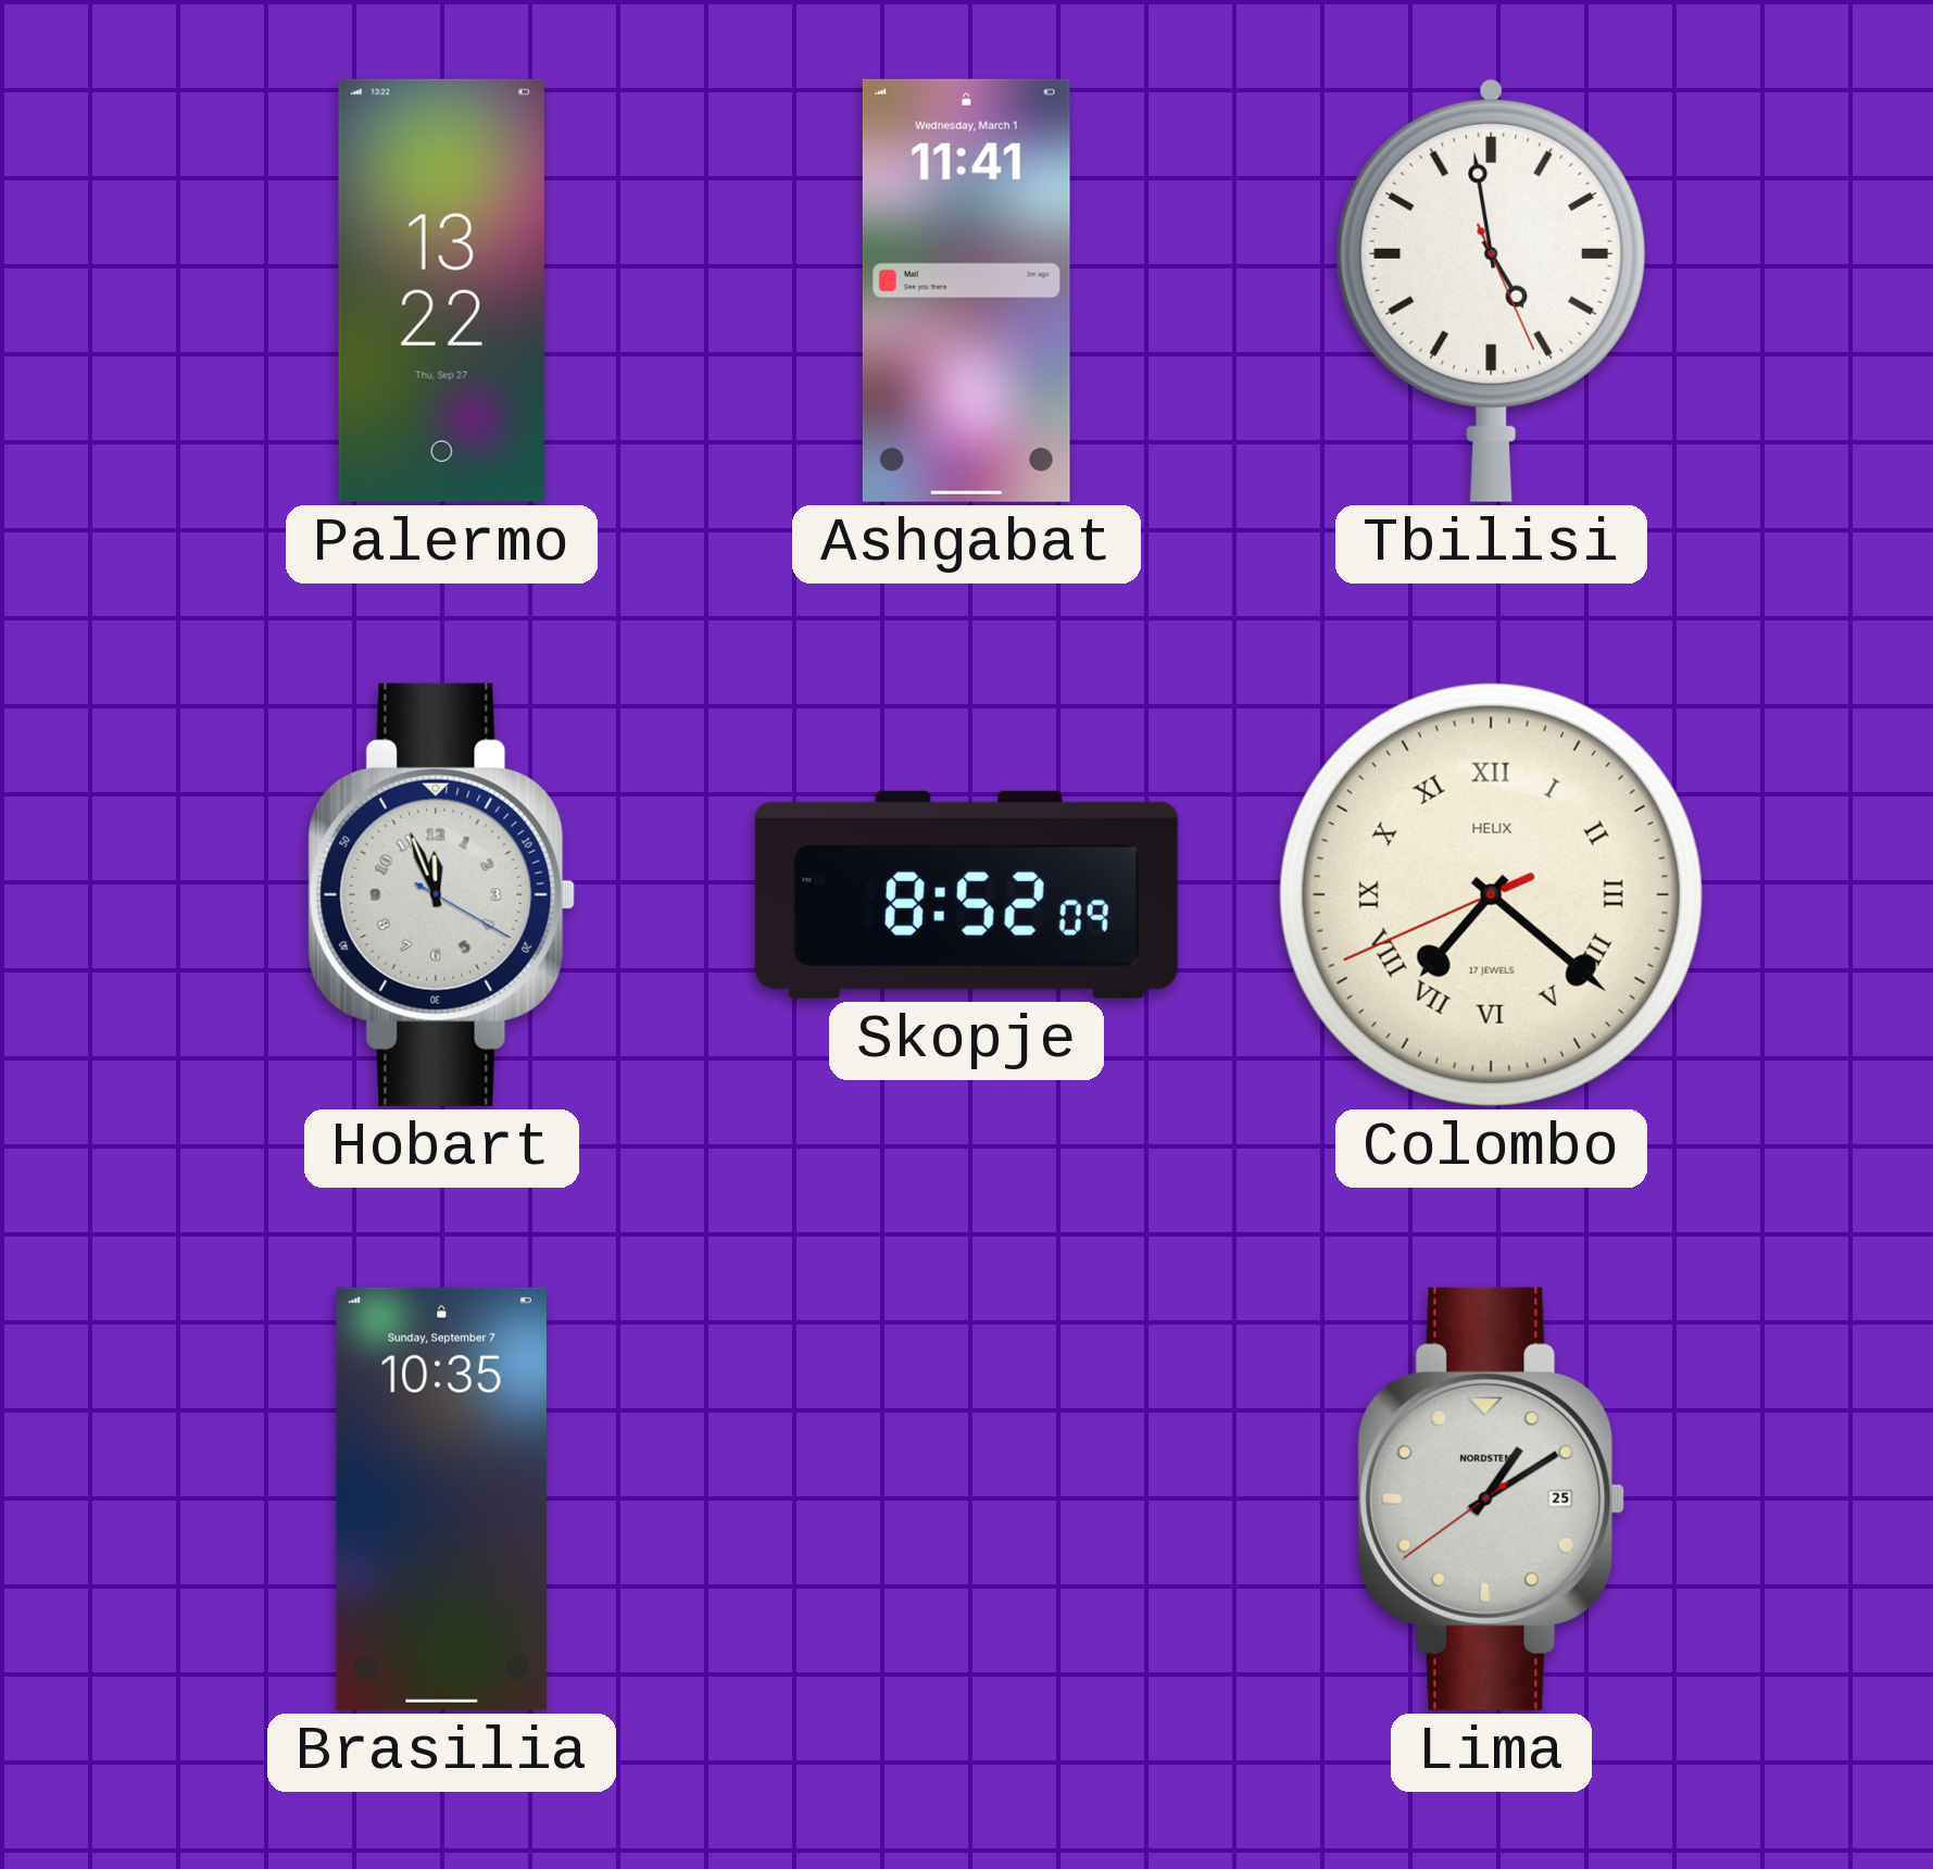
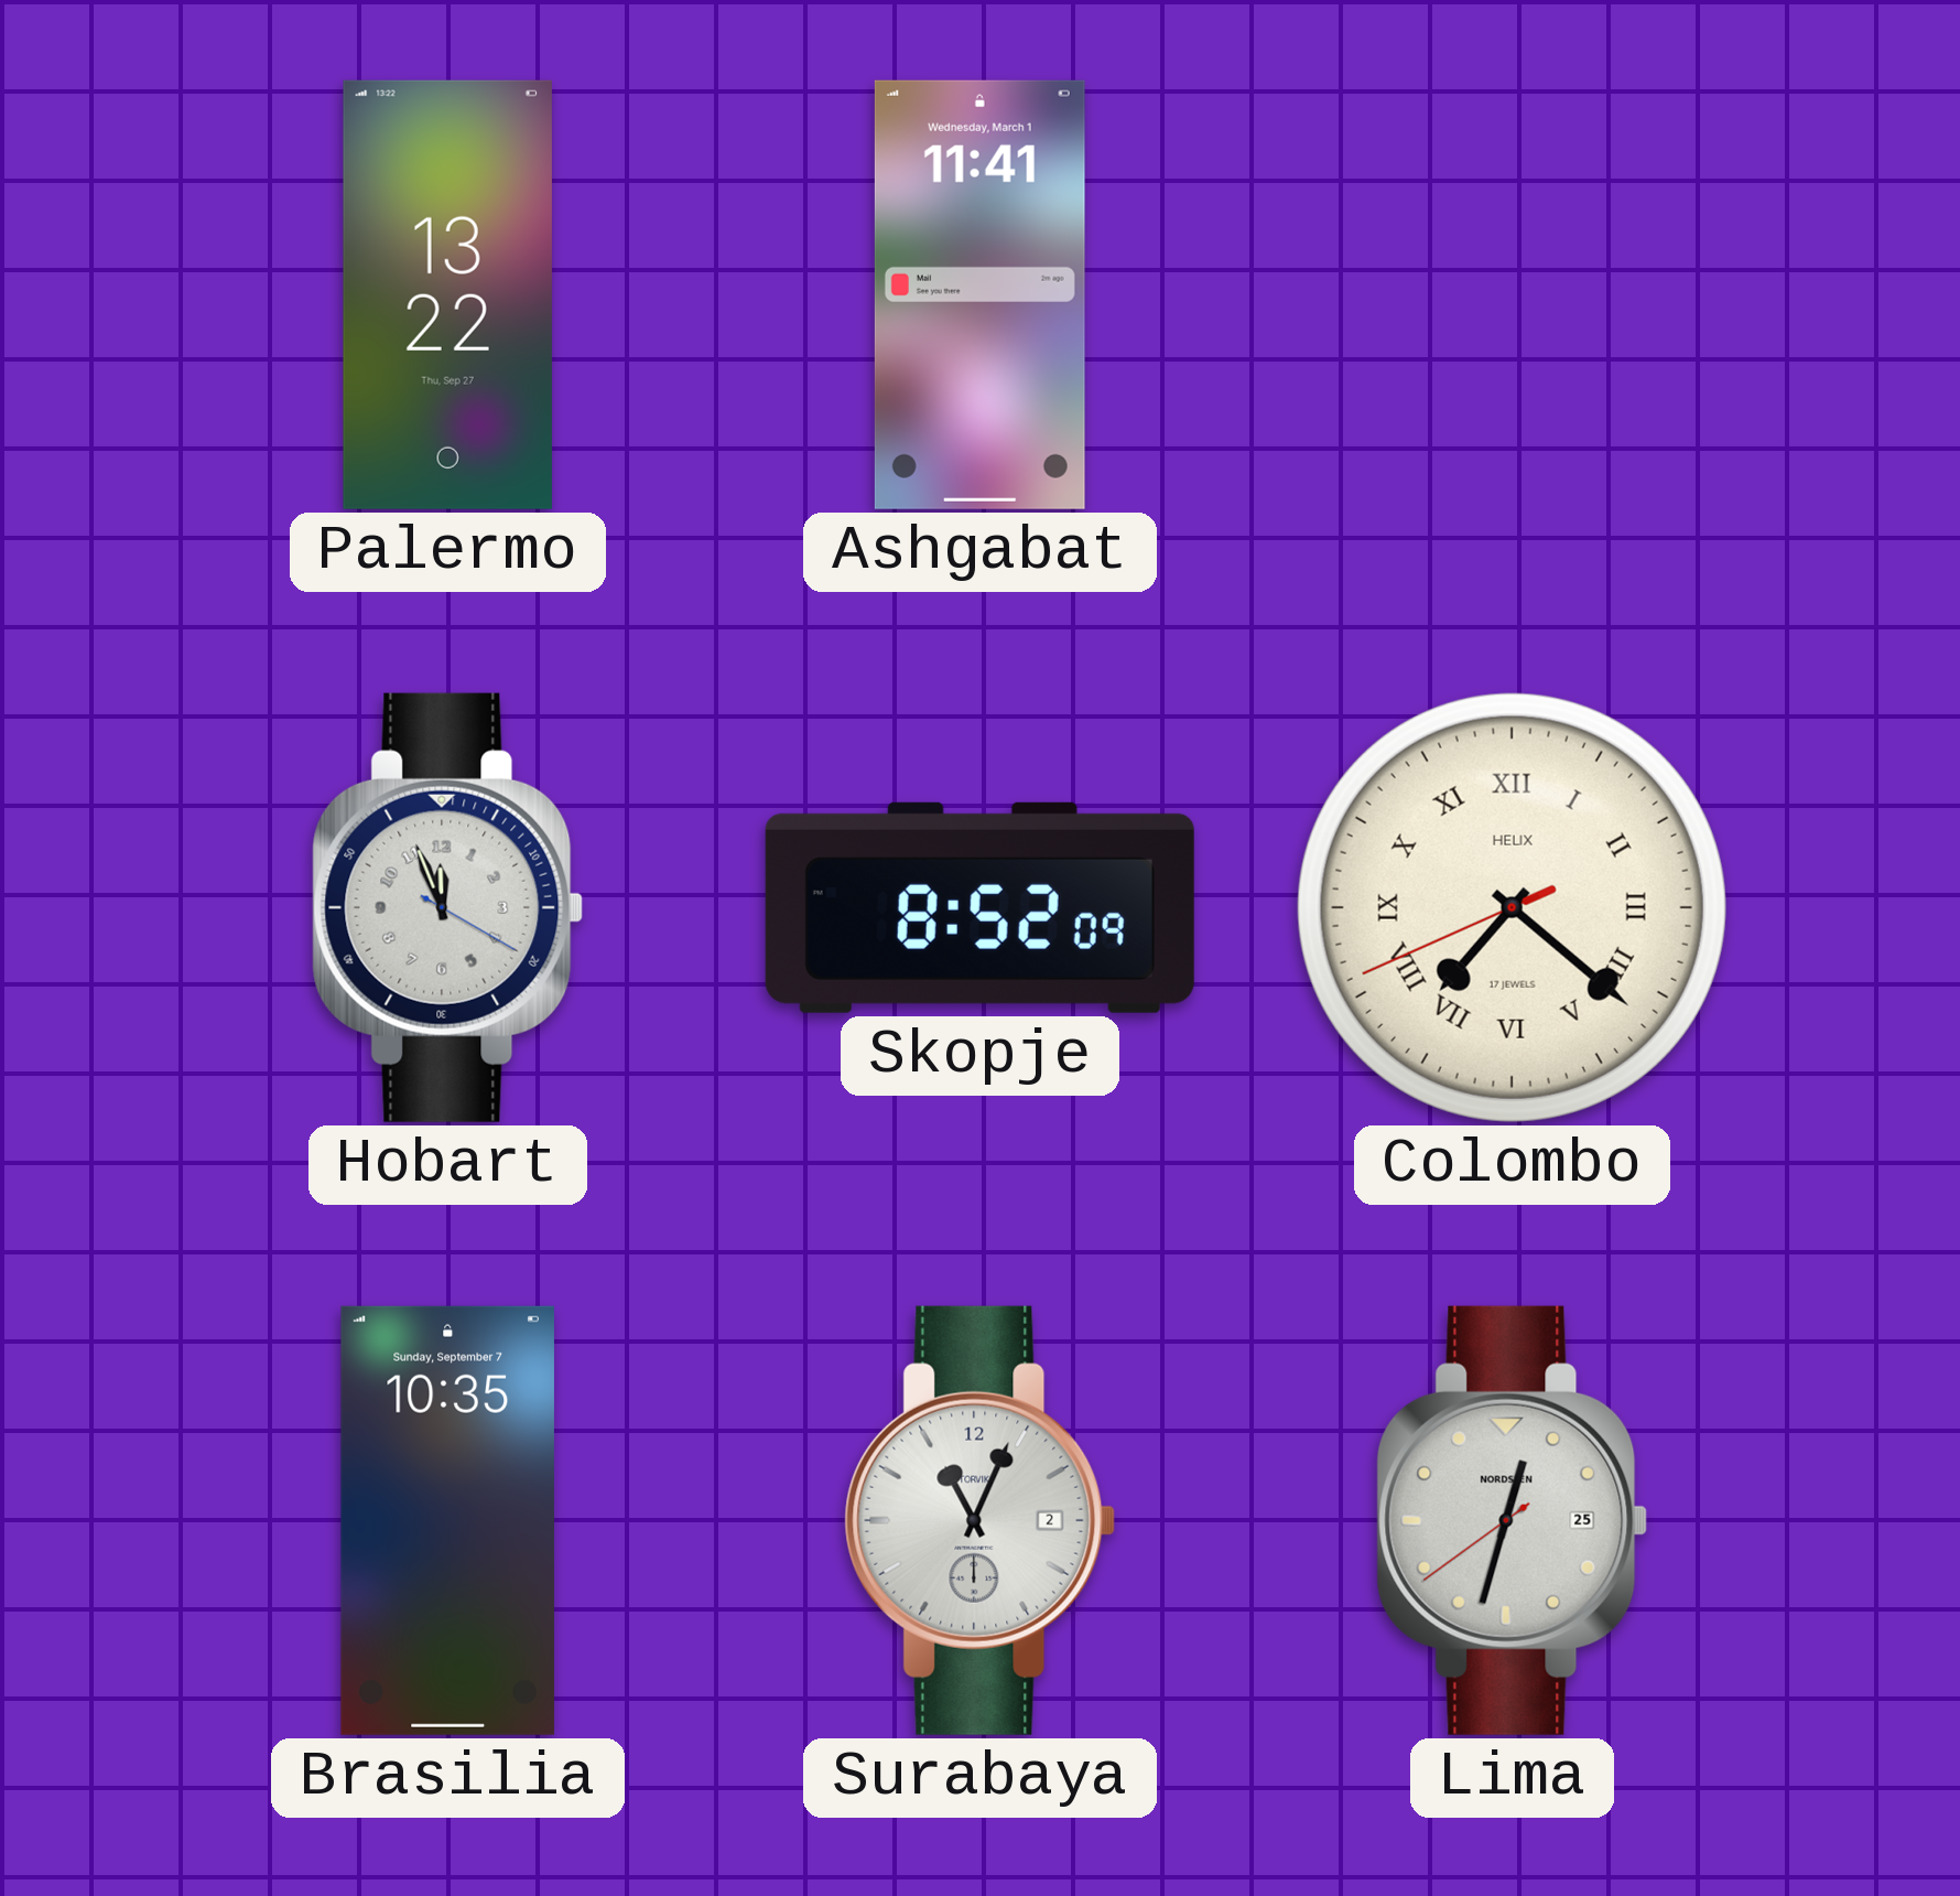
Tbilisi: 4:58 -> none
Surabaya: none -> 11:04
Lima: 1:09 -> 12:32
